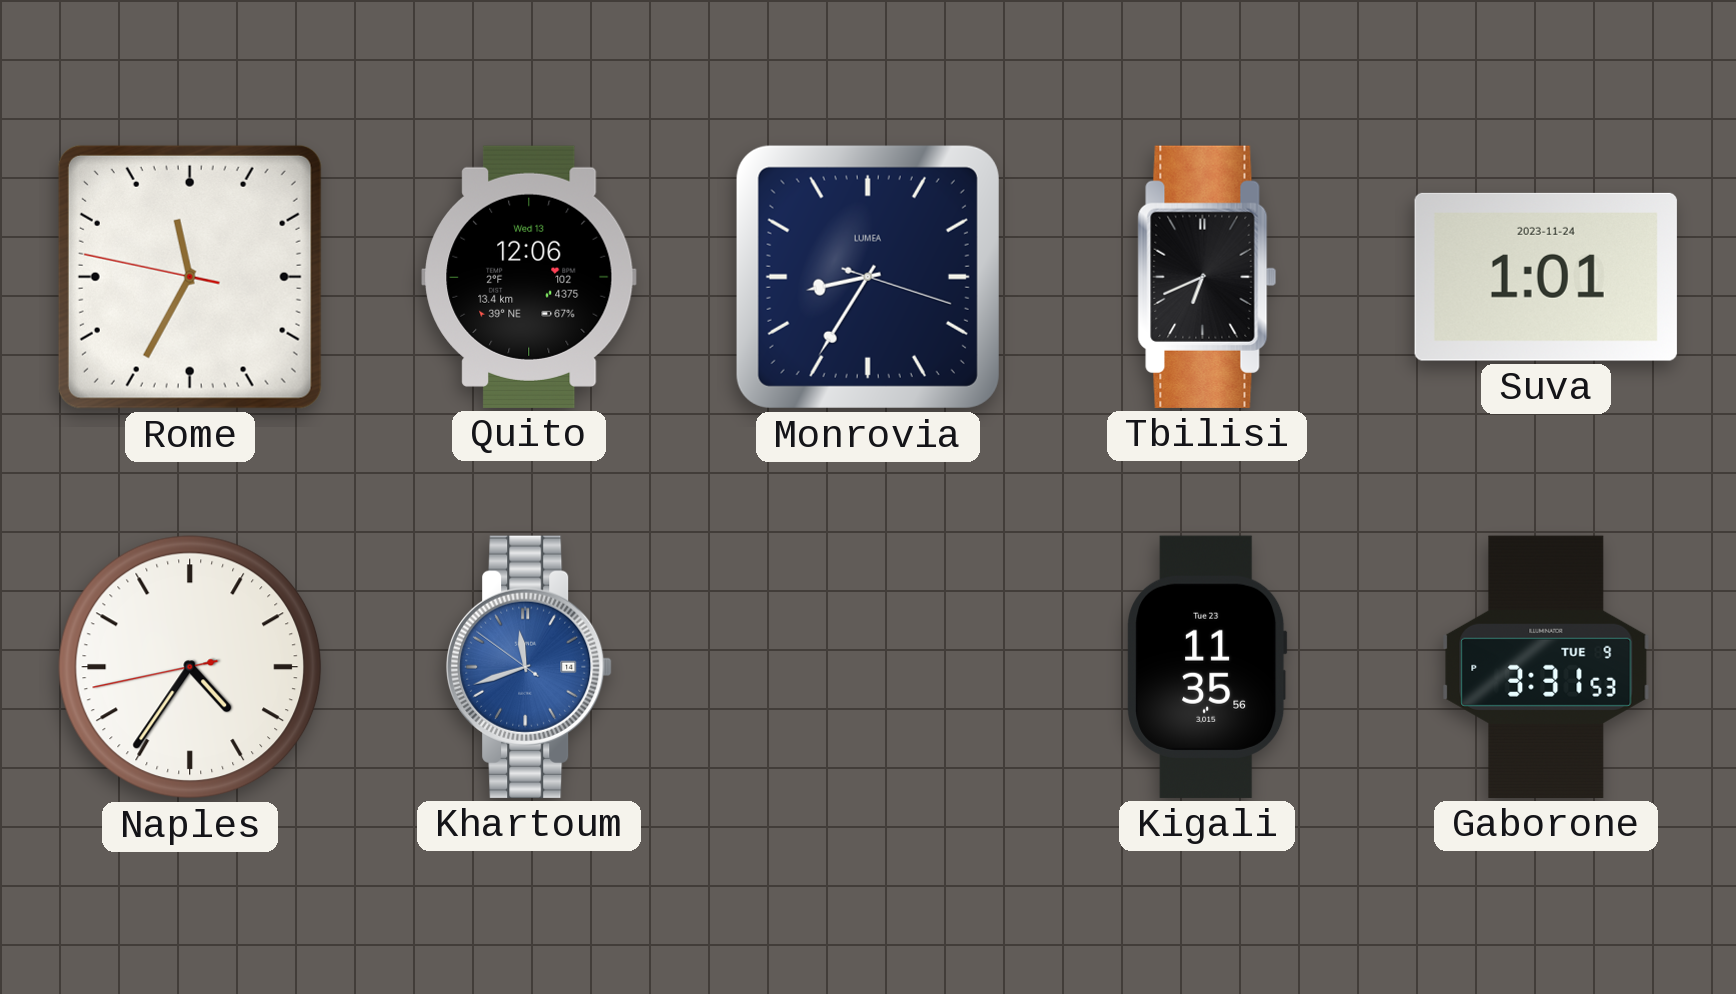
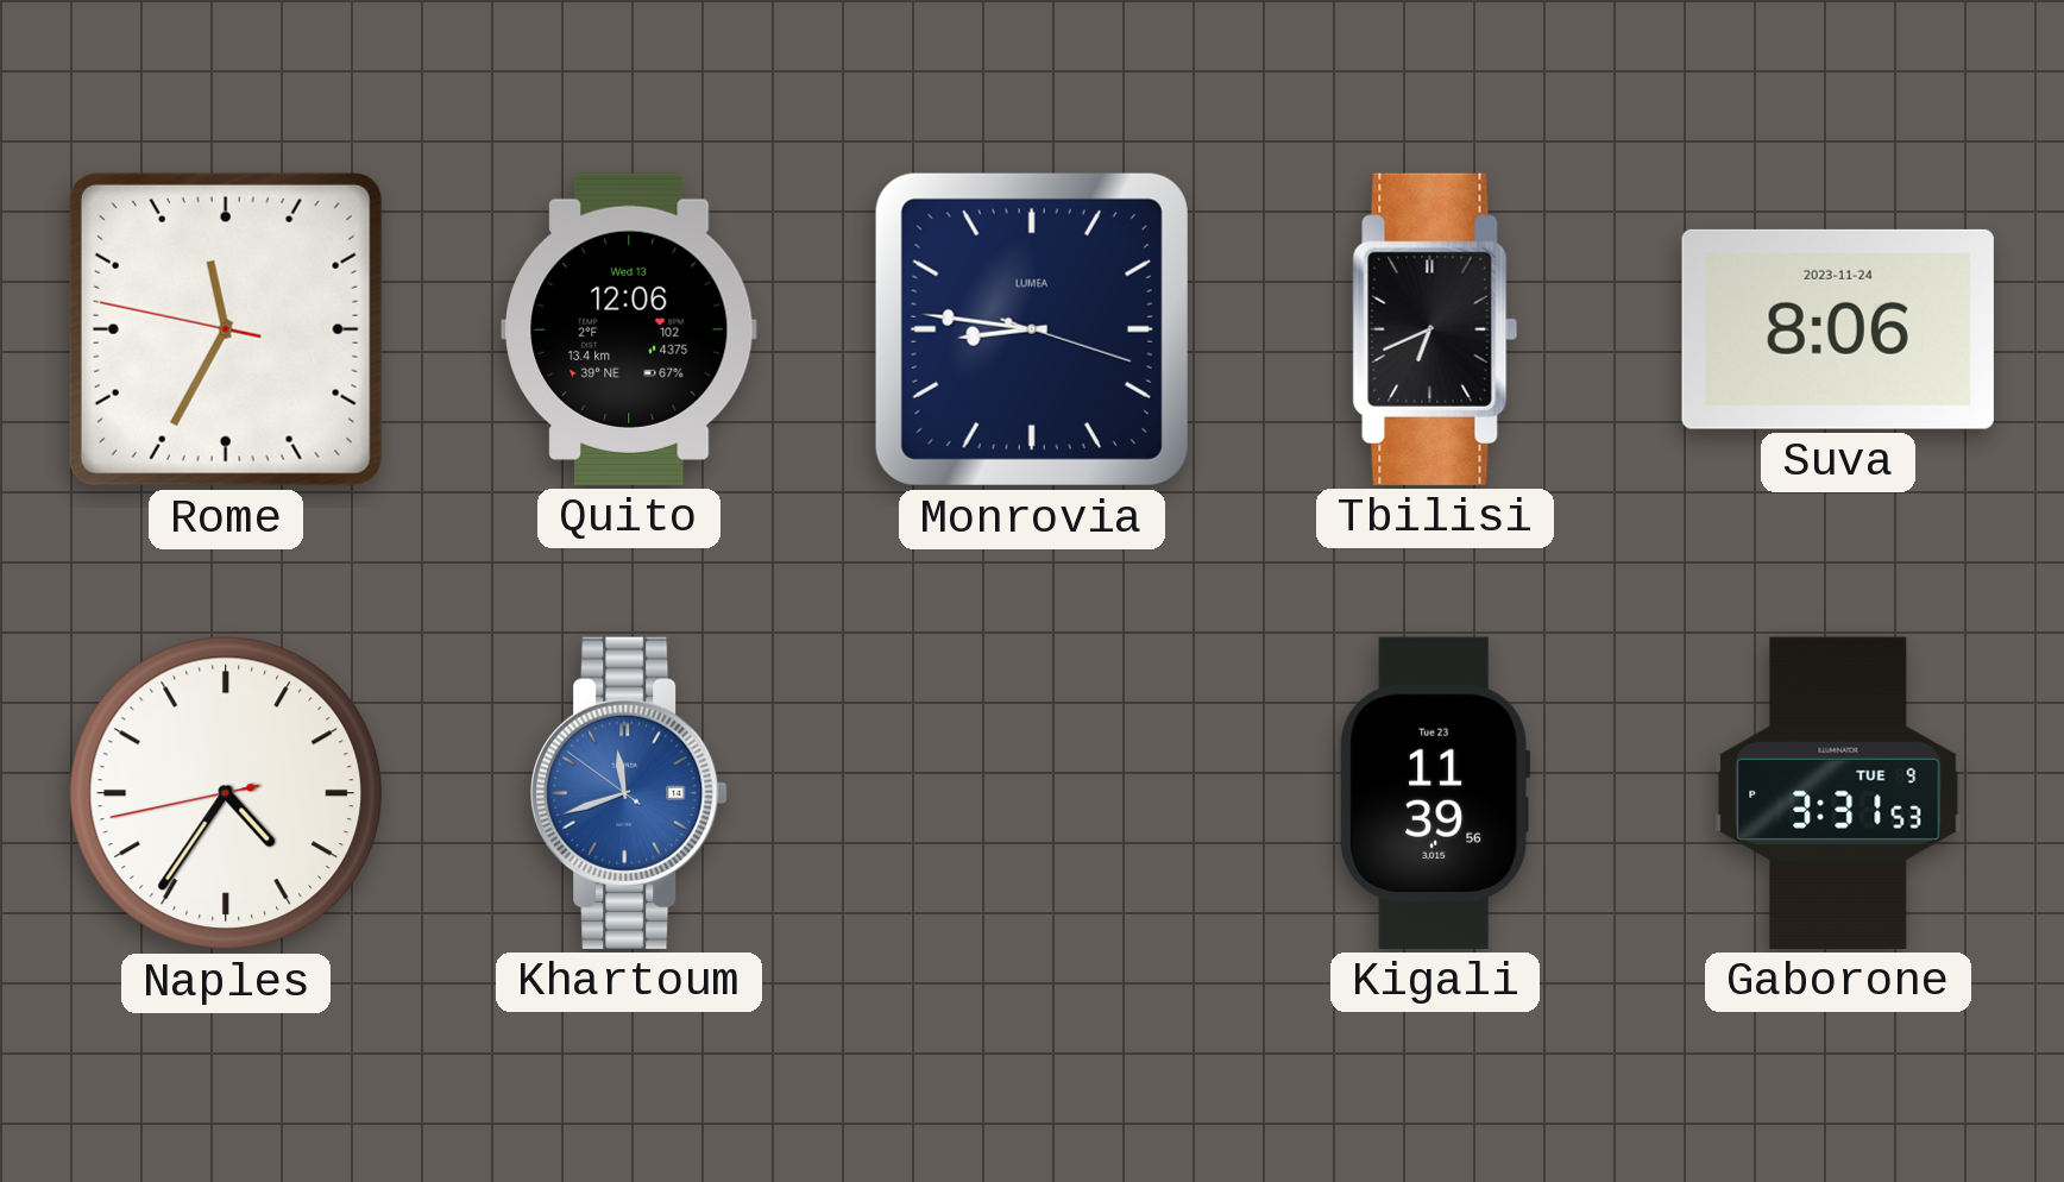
Monrovia: 8:35 -> 8:46
Suva: 1:01 -> 8:06
Kigali: 11:35 -> 11:39
